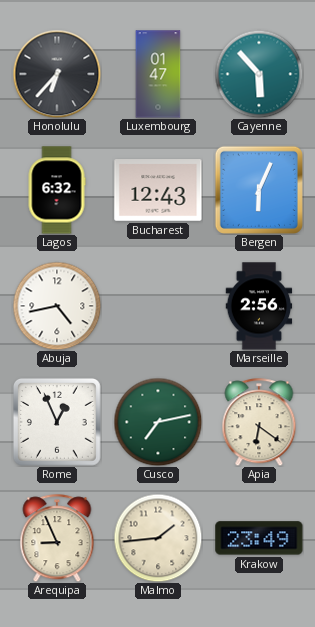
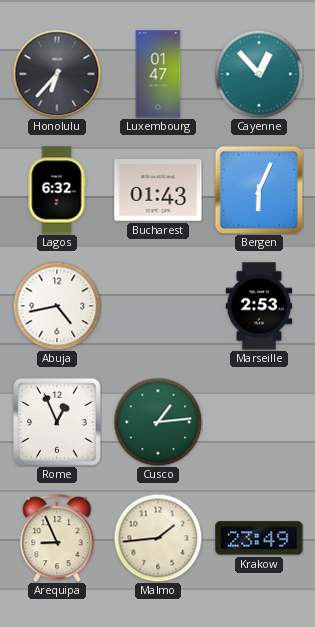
Cayenne: 5:53 -> 12:53
Bucharest: 12:43 -> 01:43
Marseille: 2:56 -> 2:53
Cusco: 7:13 -> 1:14
Apia: 6:21 -> none
